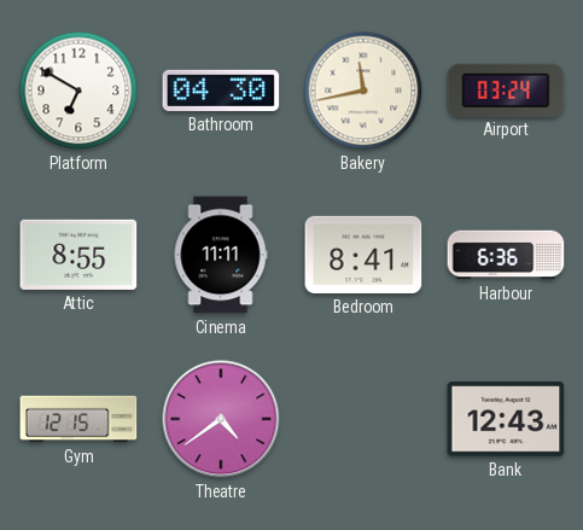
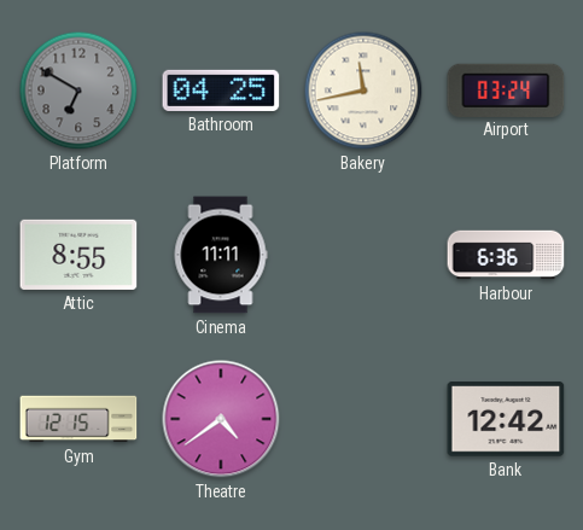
Platform dial: white -> grey
Bathroom: 04:30 -> 04:25
Bedroom: 8:41 -> none
Bank: 12:43 -> 12:42
